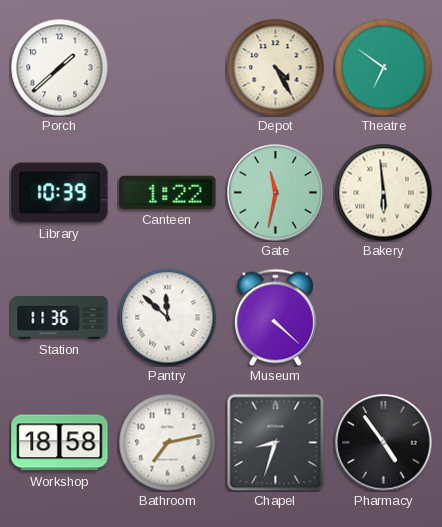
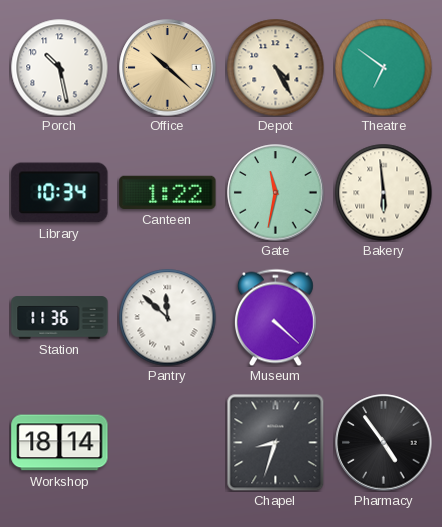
Porch: 1:38 -> 10:28
Office: none -> 10:22
Library: 10:39 -> 10:34
Workshop: 18:58 -> 18:14
Bathroom: 7:13 -> none
